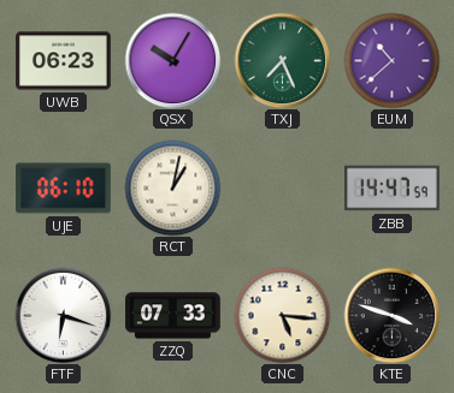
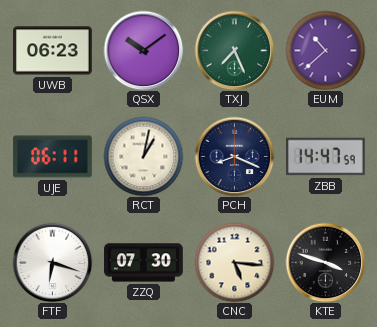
QSX: 10:05 -> 10:09
UJE: 06:10 -> 06:11
PCH: none -> 8:19
ZZQ: 07:33 -> 07:30
